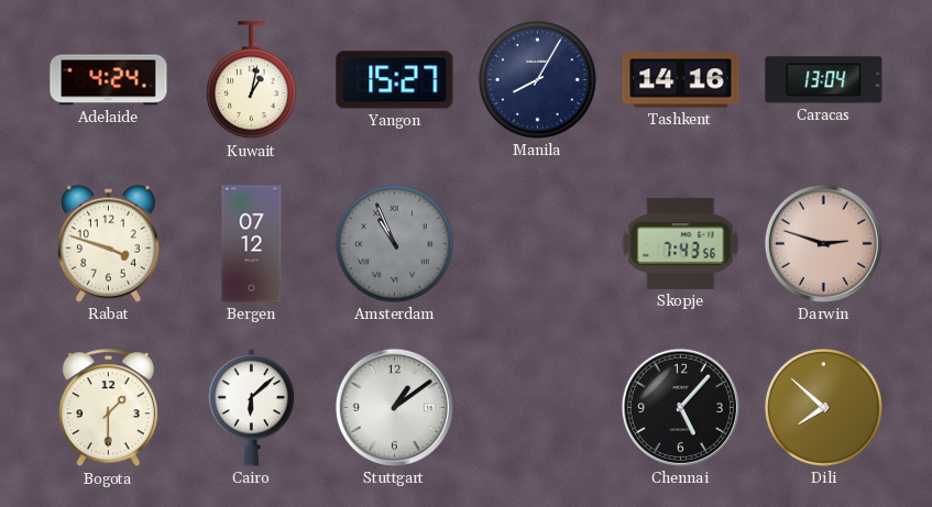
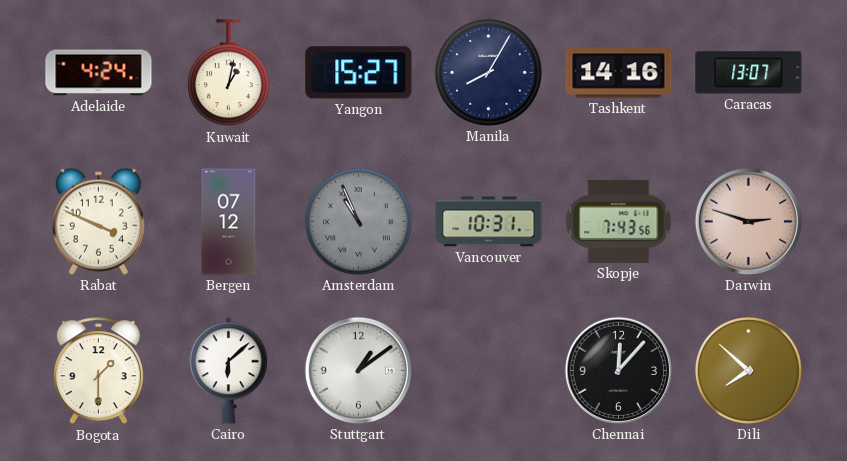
Caracas: 13:04 -> 13:07
Rabat: 3:48 -> 3:49
Vancouver: none -> 10:31
Chennai: 5:07 -> 12:07
